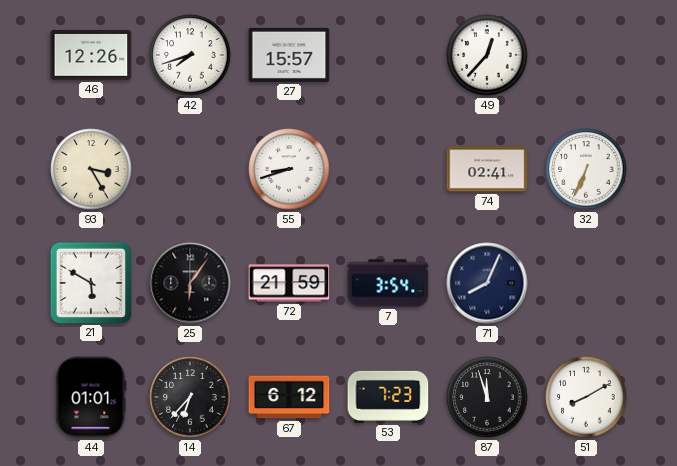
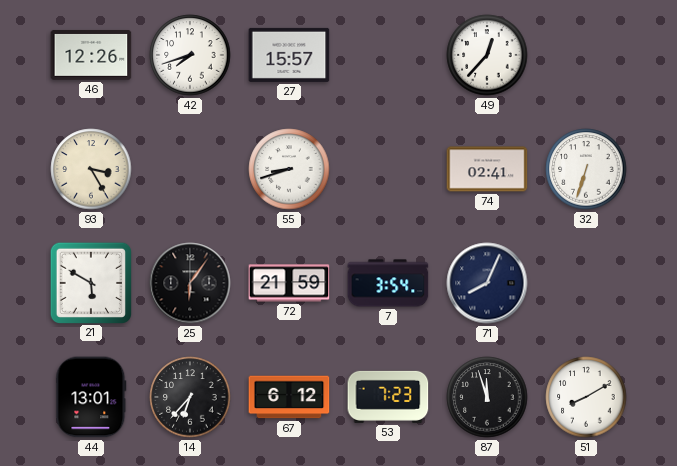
32: 6:34 -> 6:33
44: 01:01 -> 13:01
